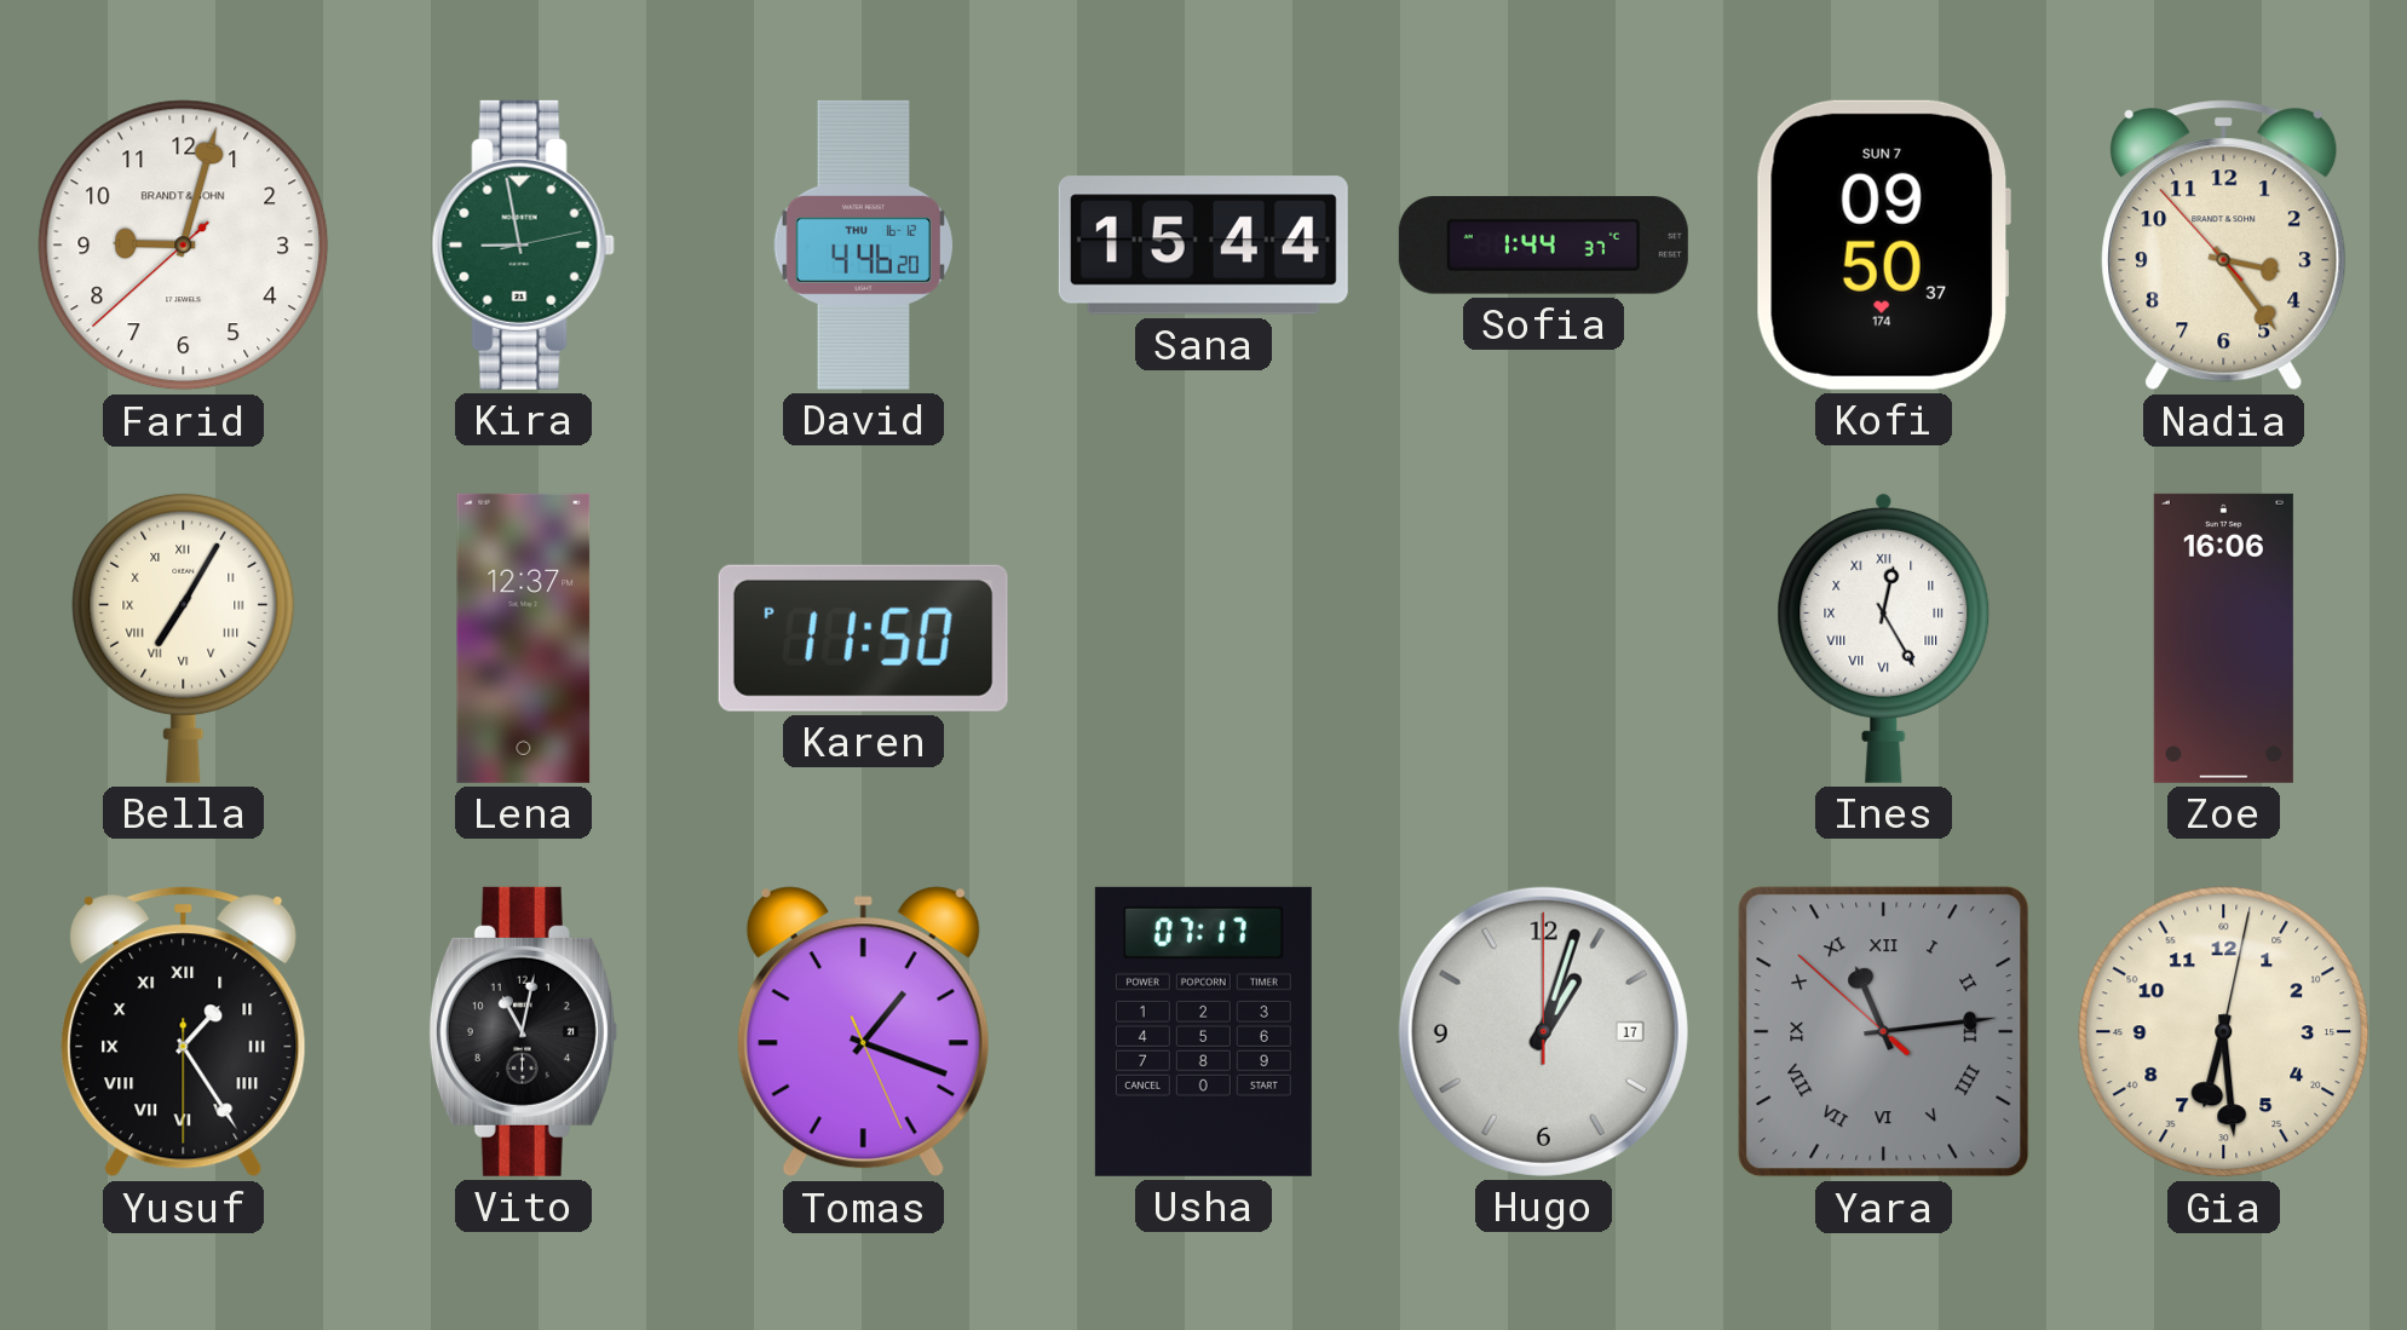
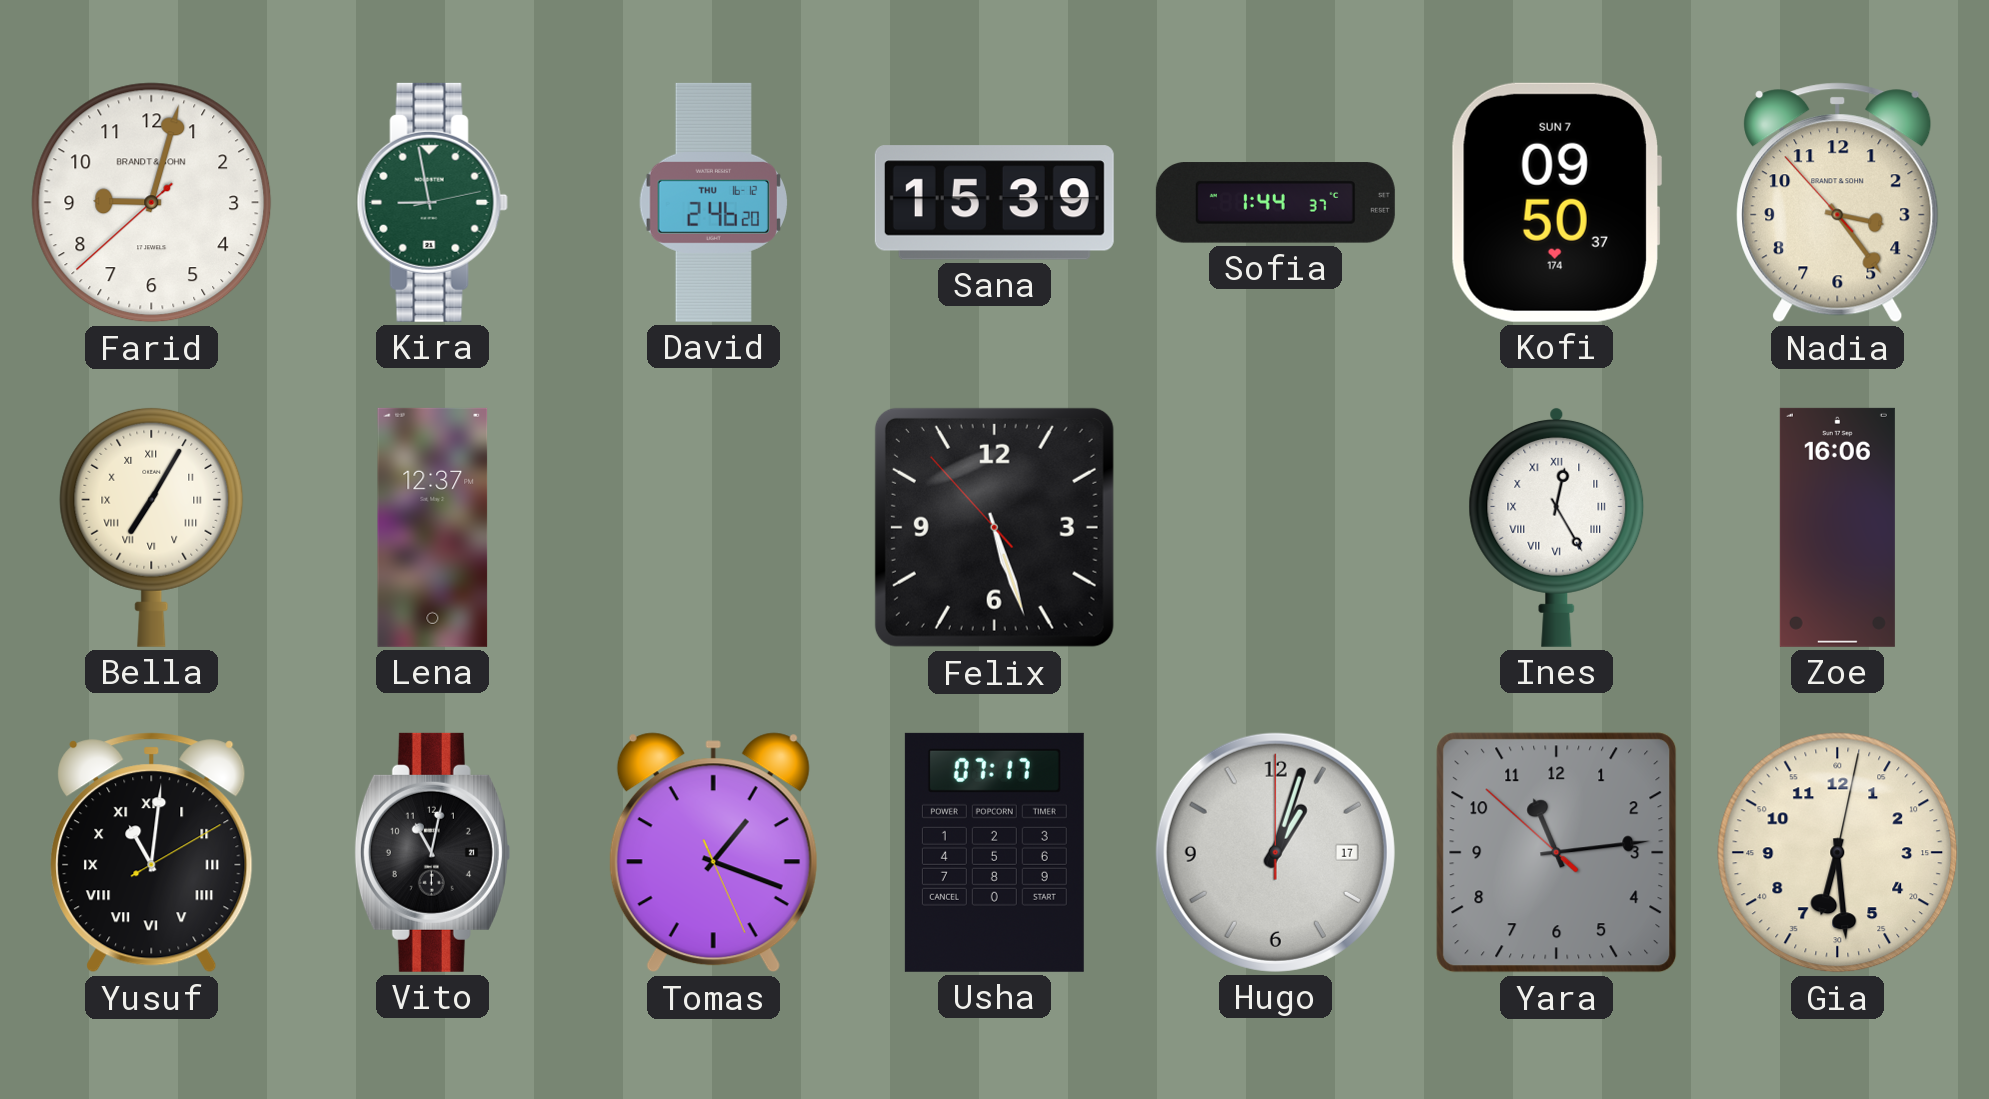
David: 4:46 -> 2:46
Sana: 15:44 -> 15:39
Karen: 11:50 -> none
Felix: none -> 5:26
Yusuf: 1:24 -> 11:01
Yara numerals: Roman -> Arabic
